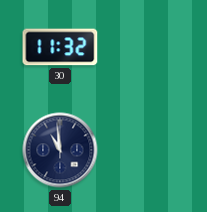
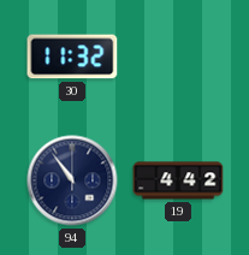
94: 10:59 -> 10:54
19: none -> 4:42
